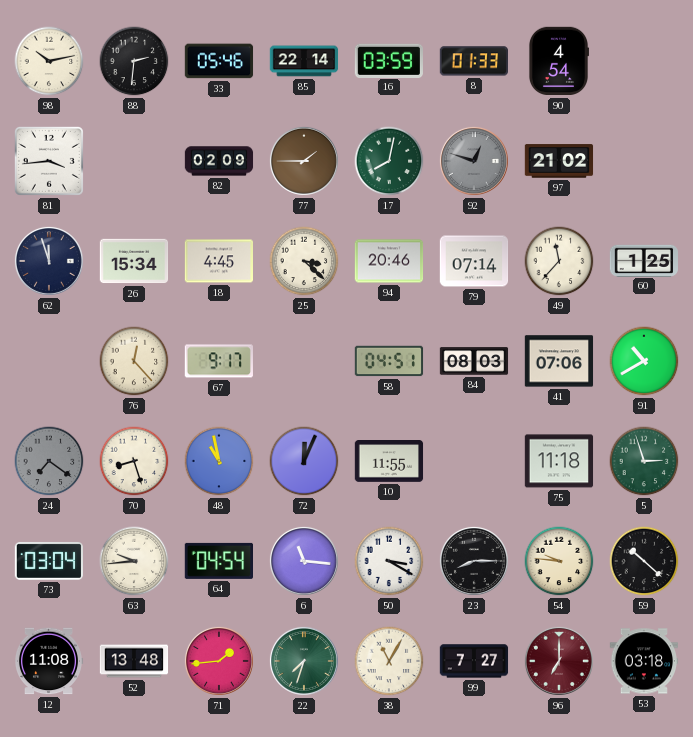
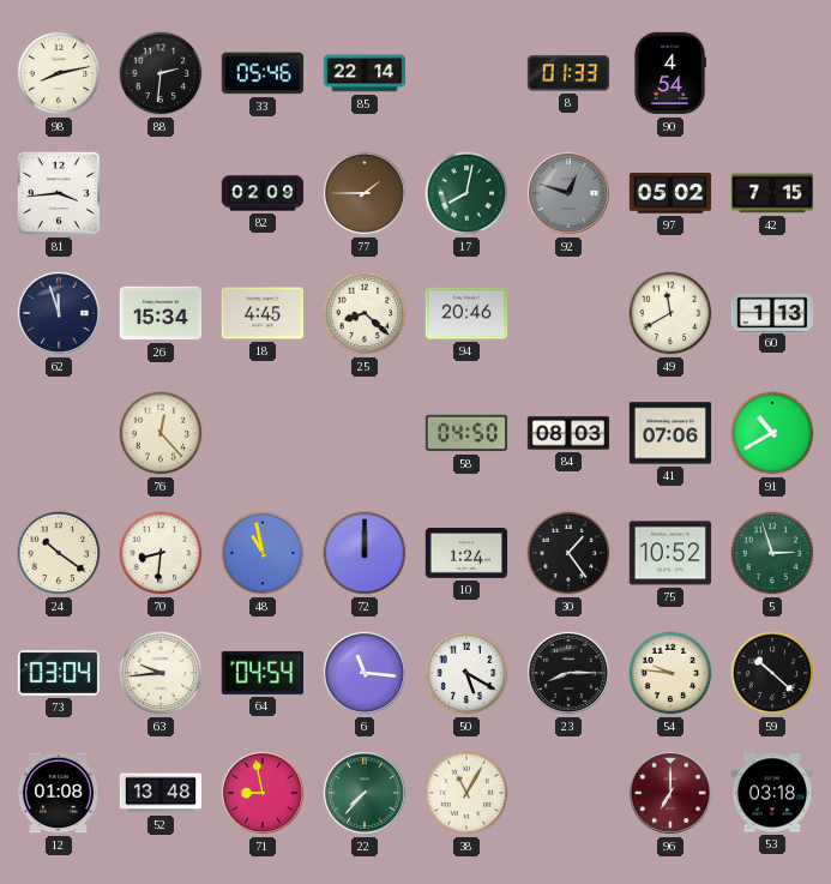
98: 10:13 -> 8:13
16: 03:59 -> none
97: 21:02 -> 05:02
42: none -> 7:15
25: 3:22 -> 8:22
79: 07:14 -> none
49: 11:37 -> 11:40
60: 1:25 -> 1:13
67: 9:17 -> none
58: 04:51 -> 04:50
24: 7:21 -> 10:21
24 dial: grey -> cream
70: 8:27 -> 8:31
72: 12:04 -> 12:00
10: 11:55 -> 1:24
30: none -> 1:24
75: 11:18 -> 10:52
50: 3:20 -> 5:20
12: 11:08 -> 01:08
71: 1:44 -> 8:58
22: 7:33 -> 7:37
99: 7:27 -> none
